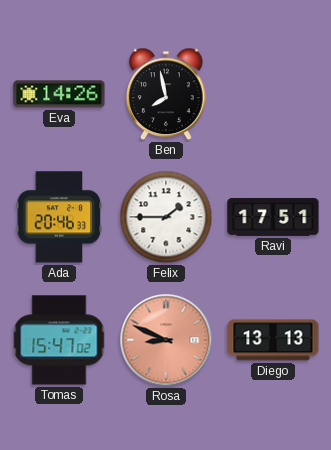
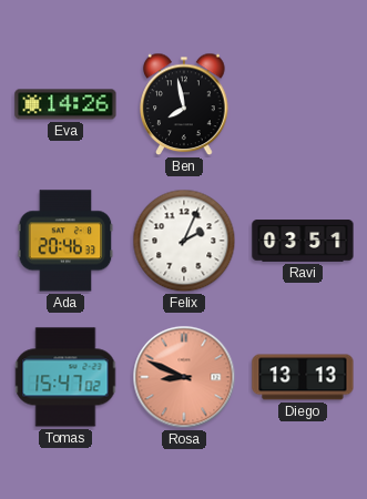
Felix: 1:45 -> 2:04
Ravi: 17:51 -> 03:51
